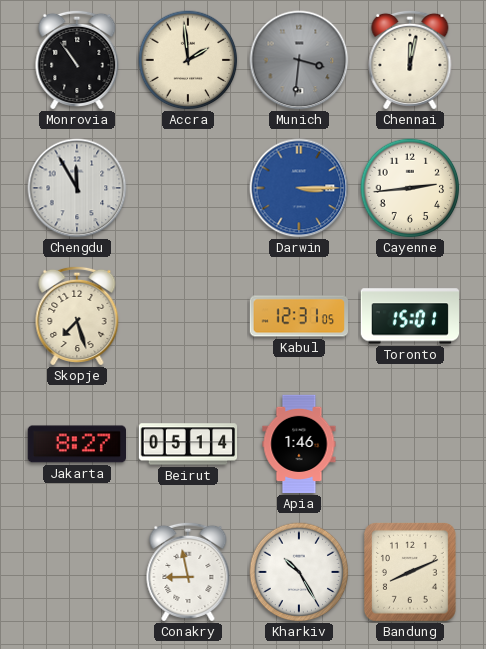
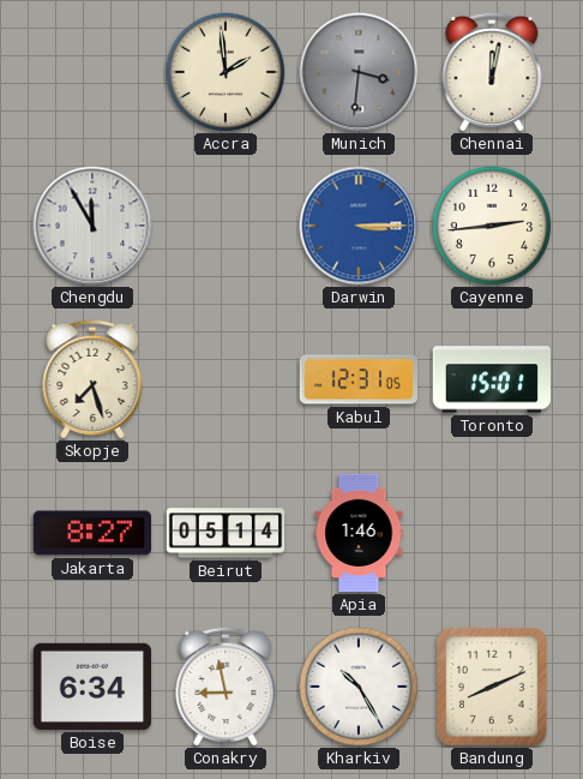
Monrovia: 10:54 -> none
Boise: none -> 6:34
